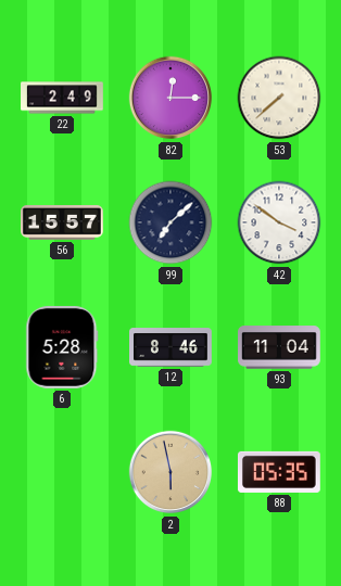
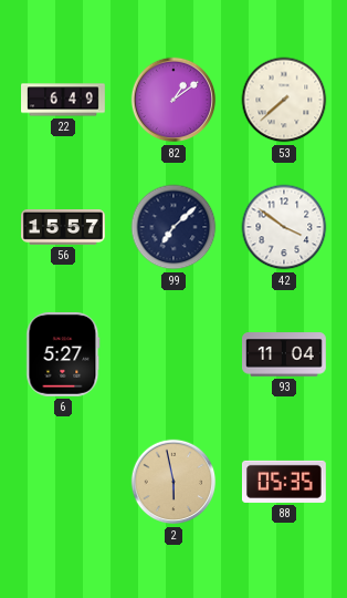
22: 2:49 -> 6:49
82: 12:15 -> 1:09
6: 5:28 -> 5:27
12: 8:46 -> none
